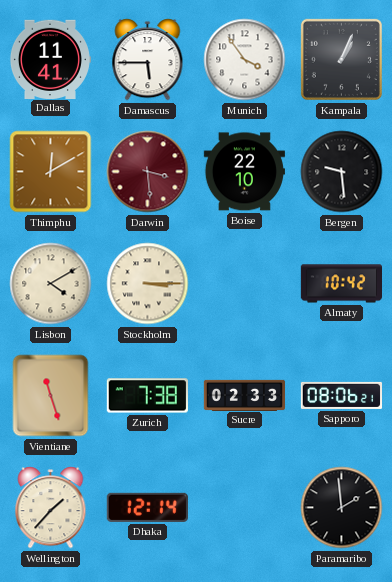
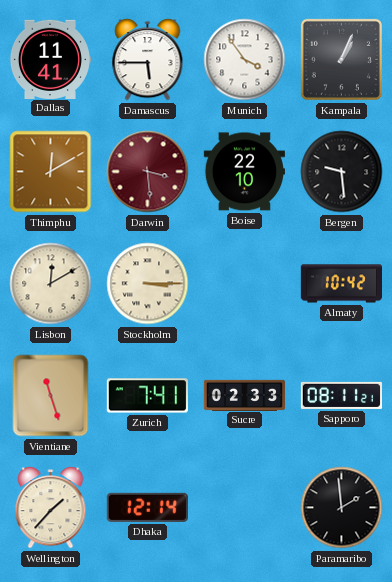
Lisbon: 4:10 -> 12:10
Zurich: 7:38 -> 7:41
Sapporo: 08:06 -> 08:11
